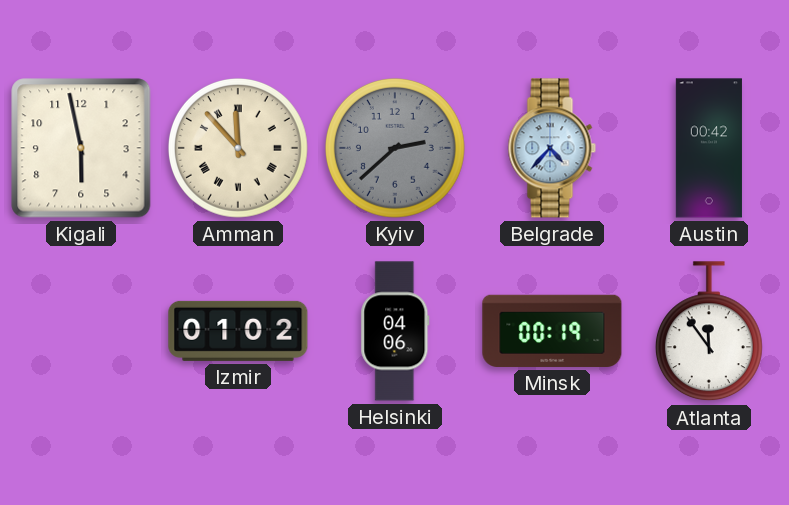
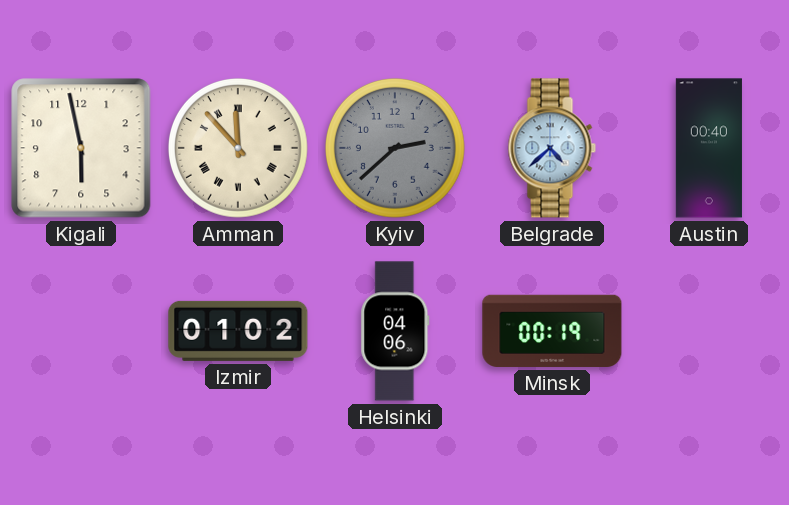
Belgrade: 4:37 -> 4:38
Austin: 00:42 -> 00:40
Atlanta: 11:54 -> none
